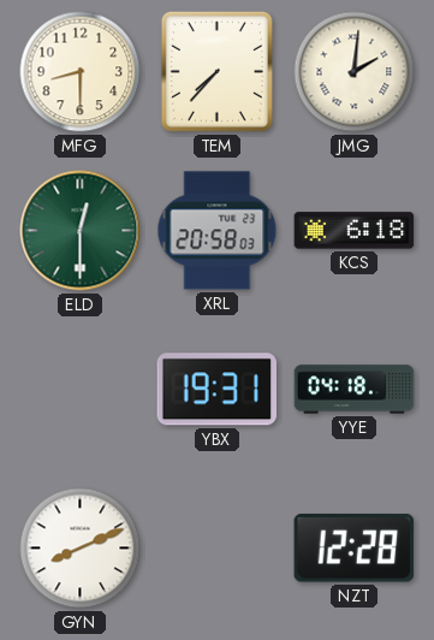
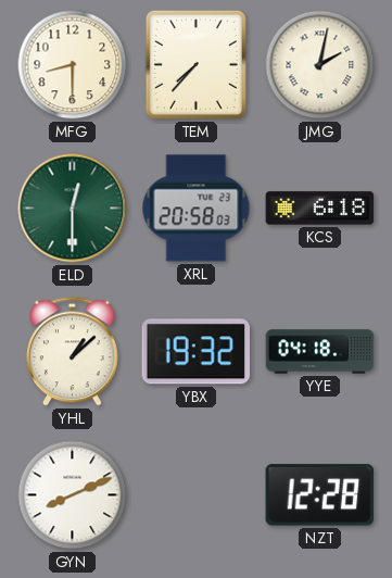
JMG: 2:01 -> 2:02
YHL: none -> 1:08
YBX: 19:31 -> 19:32
